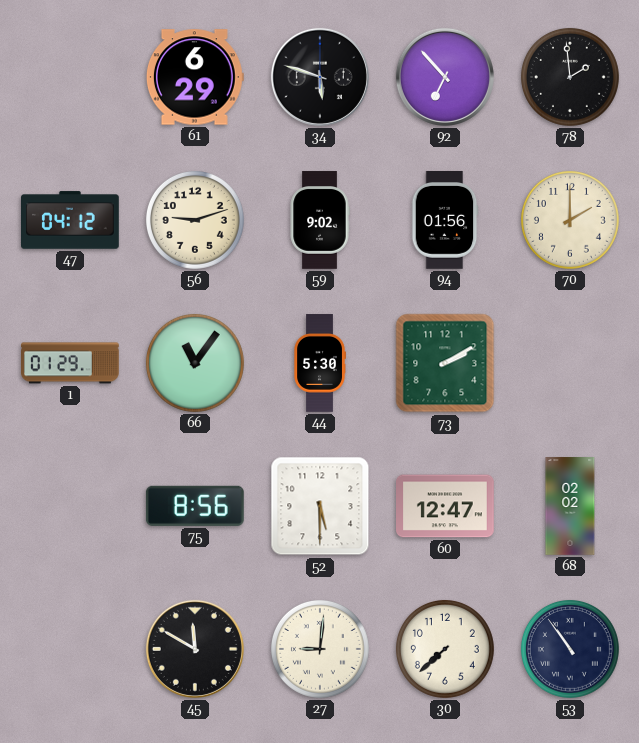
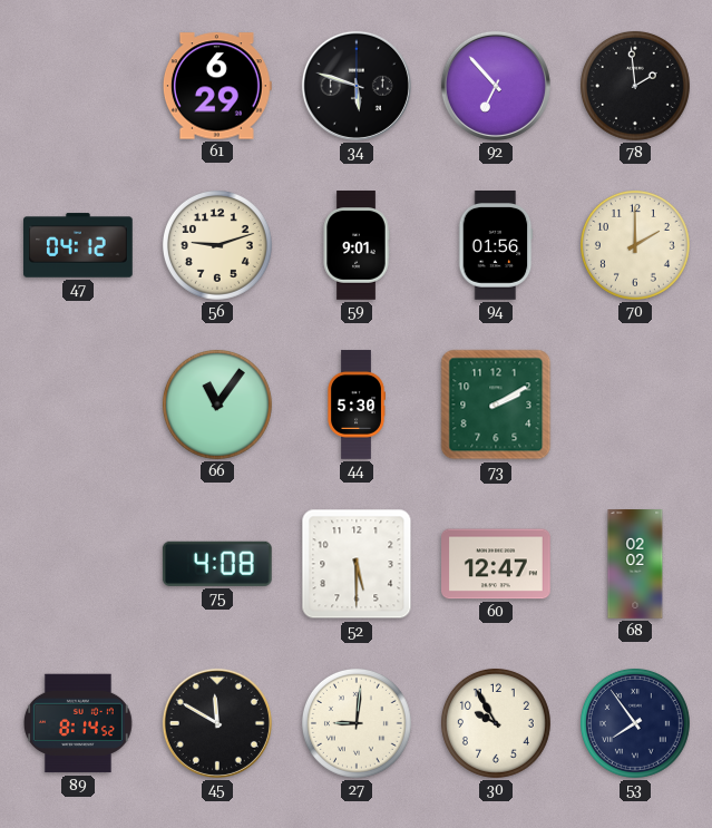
59: 9:02 -> 9:01
1: 01:29 -> none
75: 8:56 -> 4:08
89: none -> 8:14
30: 7:38 -> 9:55
53: 10:54 -> 7:54
